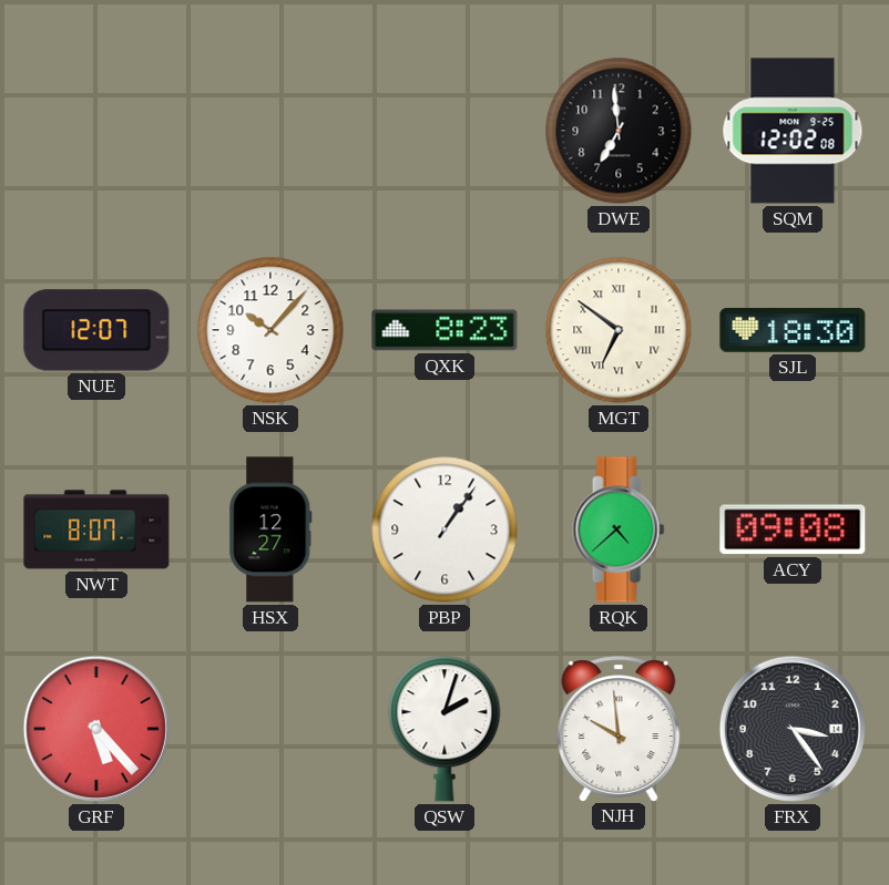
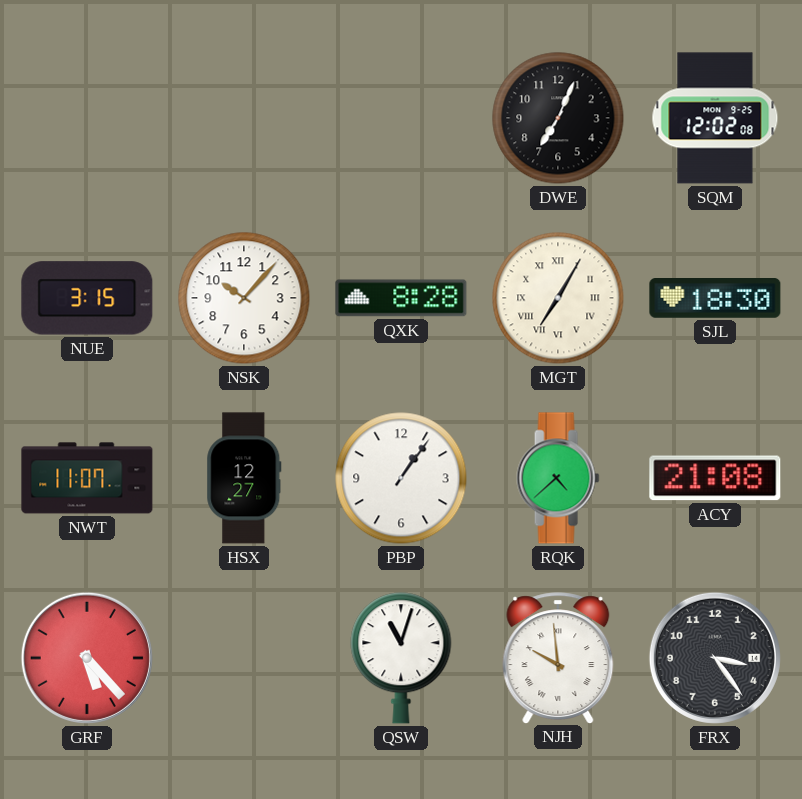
DWE: 6:59 -> 7:04
NUE: 12:07 -> 3:15
QXK: 8:23 -> 8:28
MGT: 6:51 -> 7:05
NWT: 8:07 -> 11:07
ACY: 09:08 -> 21:08
QSW: 2:03 -> 11:03
